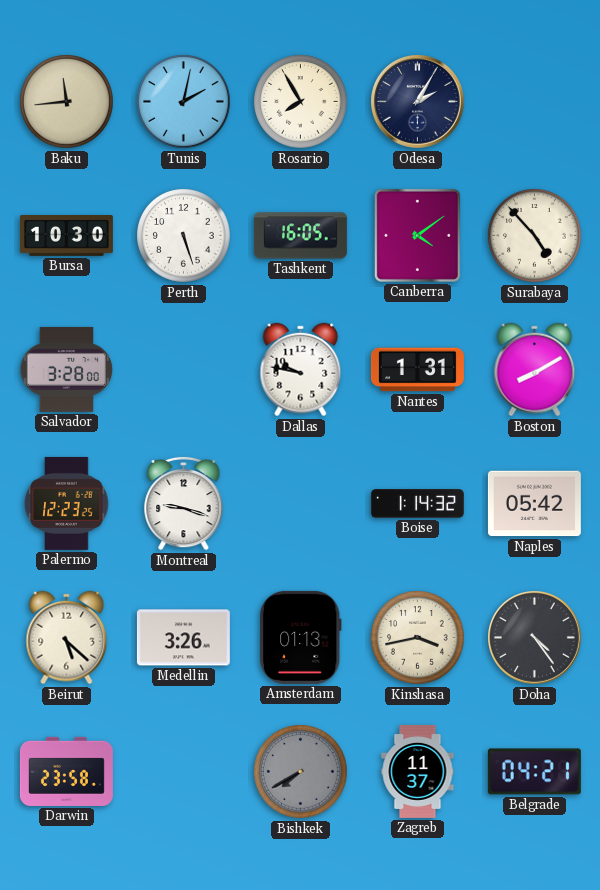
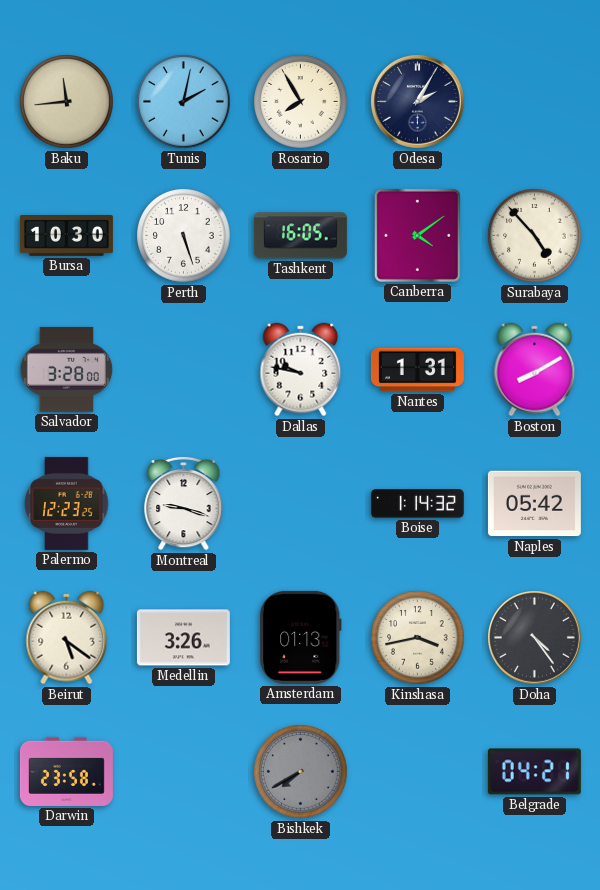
Beirut: 5:22 -> 5:21
Zagreb: 11:37 -> none
